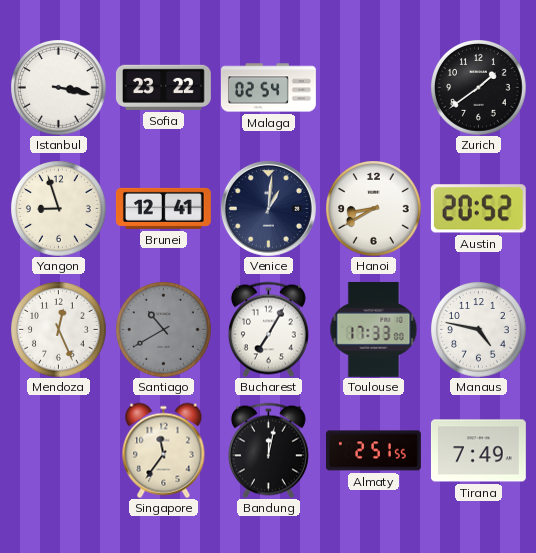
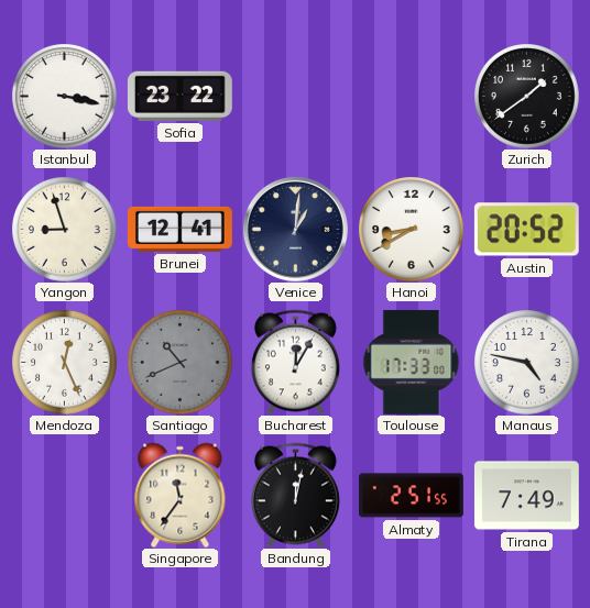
Malaga: 02:54 -> none
Santiago: 10:40 -> 10:41
Bucharest: 7:05 -> 12:05
